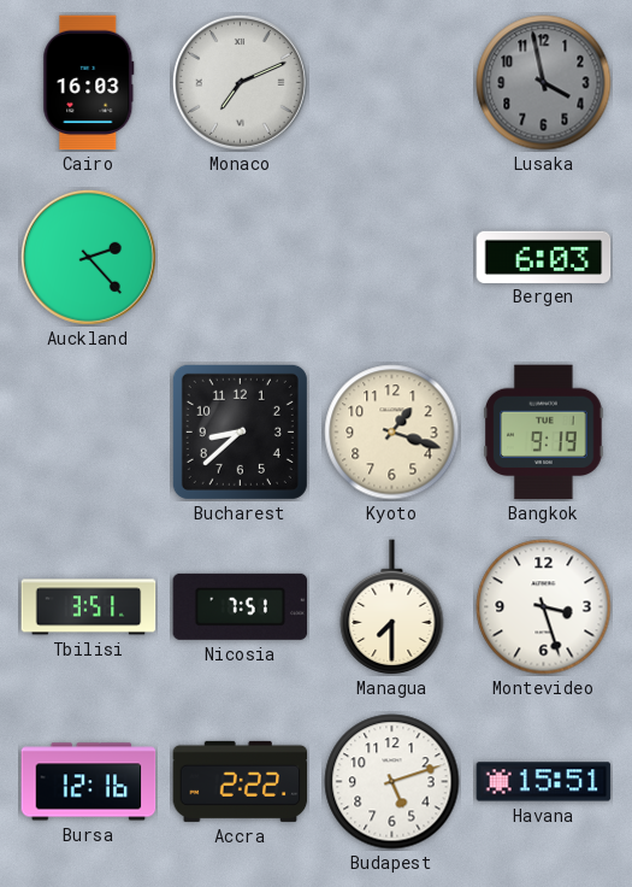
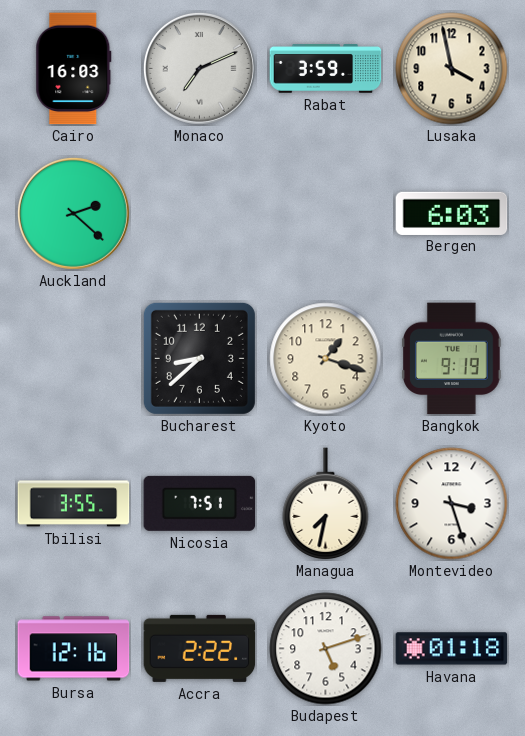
Rabat: none -> 3:59
Lusaka dial: grey -> cream
Auckland: 2:23 -> 2:22
Tbilisi: 3:51 -> 3:55
Managua: 7:30 -> 7:32
Havana: 15:51 -> 01:18
